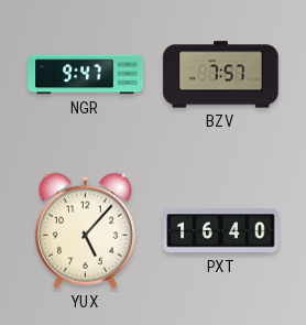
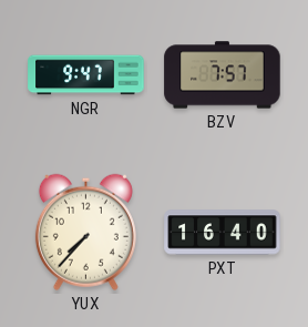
YUX: 5:07 -> 7:37
